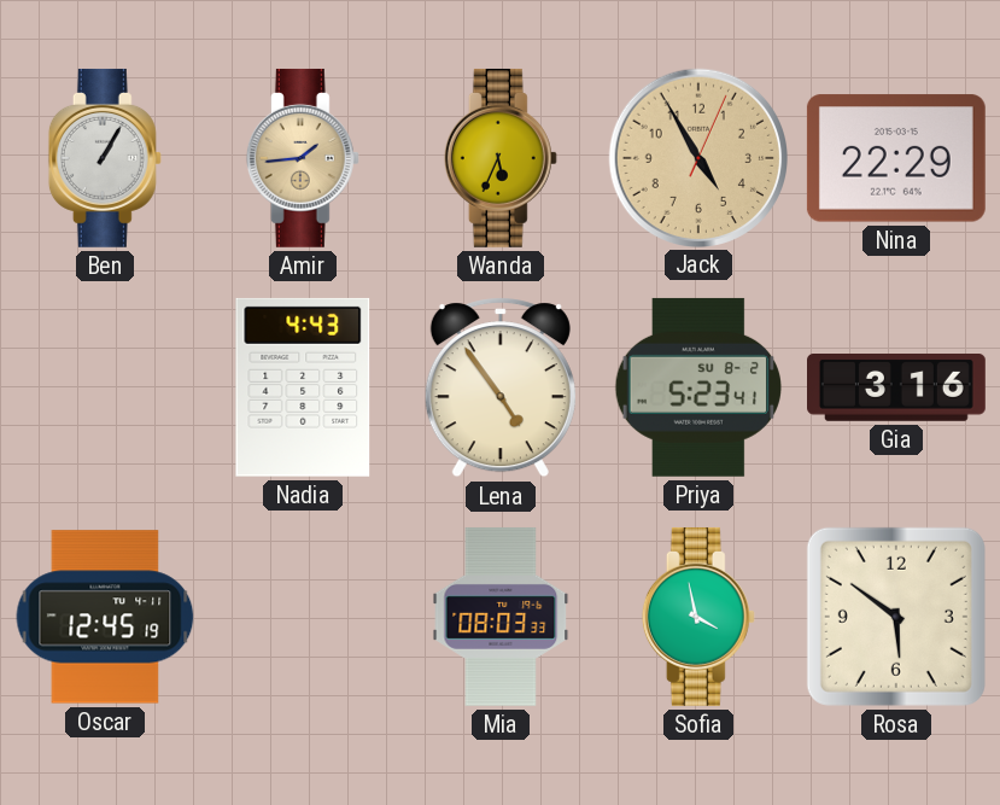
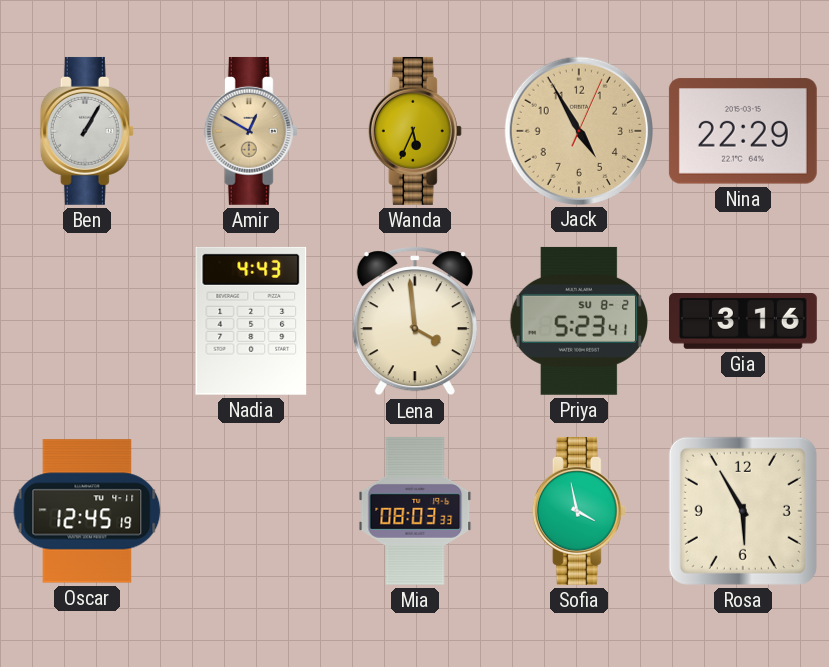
Amir: 1:44 -> 12:50
Lena: 4:54 -> 3:59
Rosa: 5:51 -> 5:55
